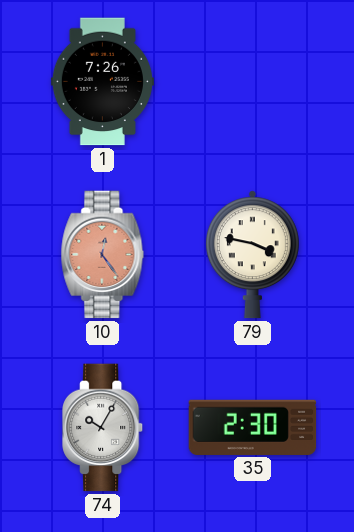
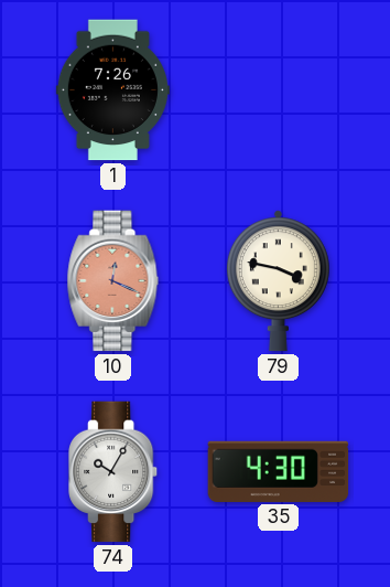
10: 12:24 -> 12:19
35: 2:30 -> 4:30
